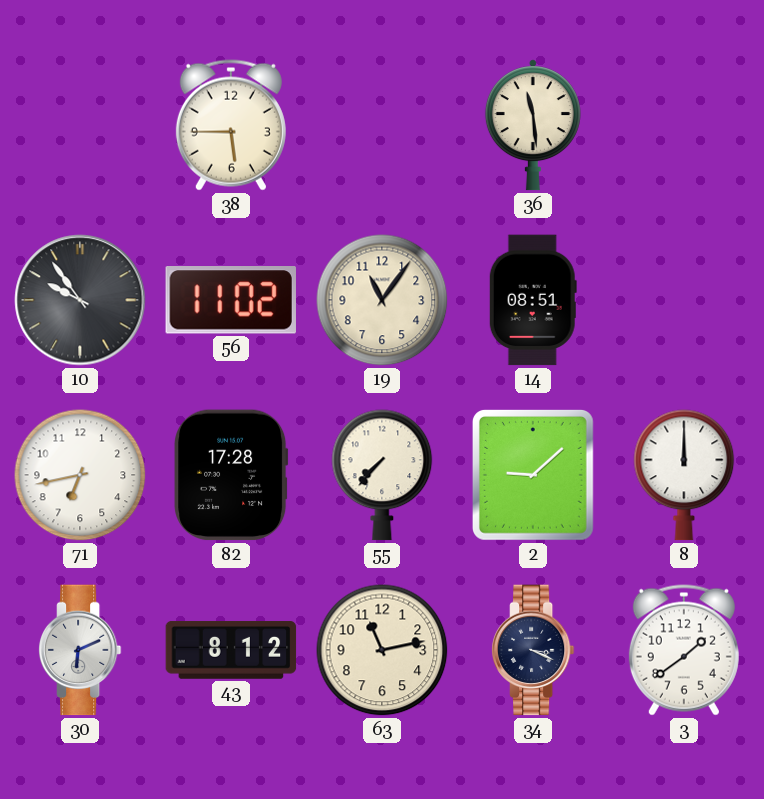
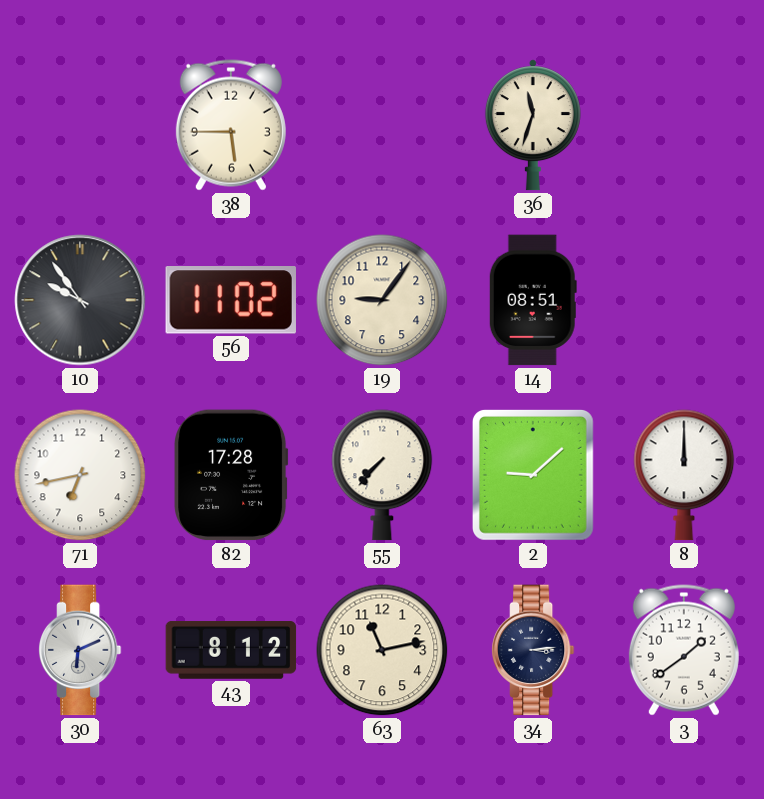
36: 11:29 -> 11:33
19: 11:06 -> 9:06
34: 3:19 -> 3:14
